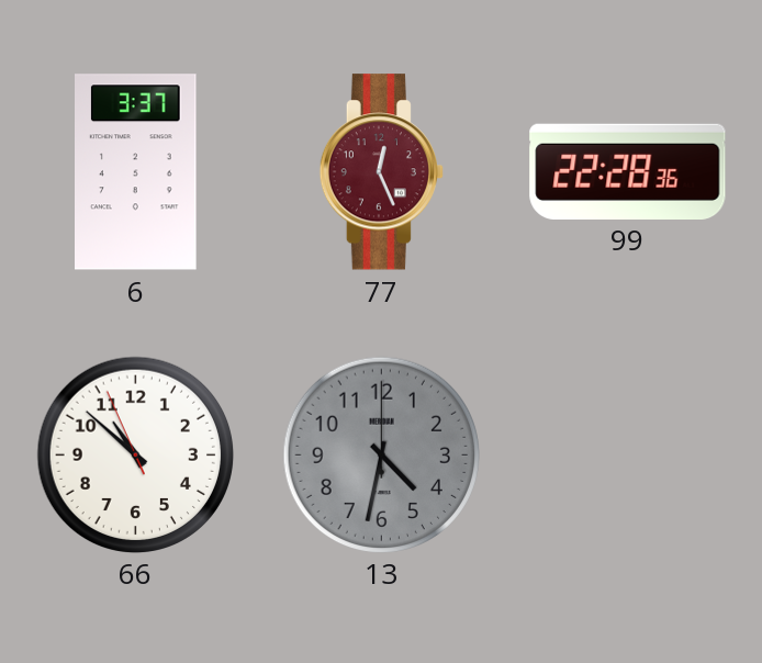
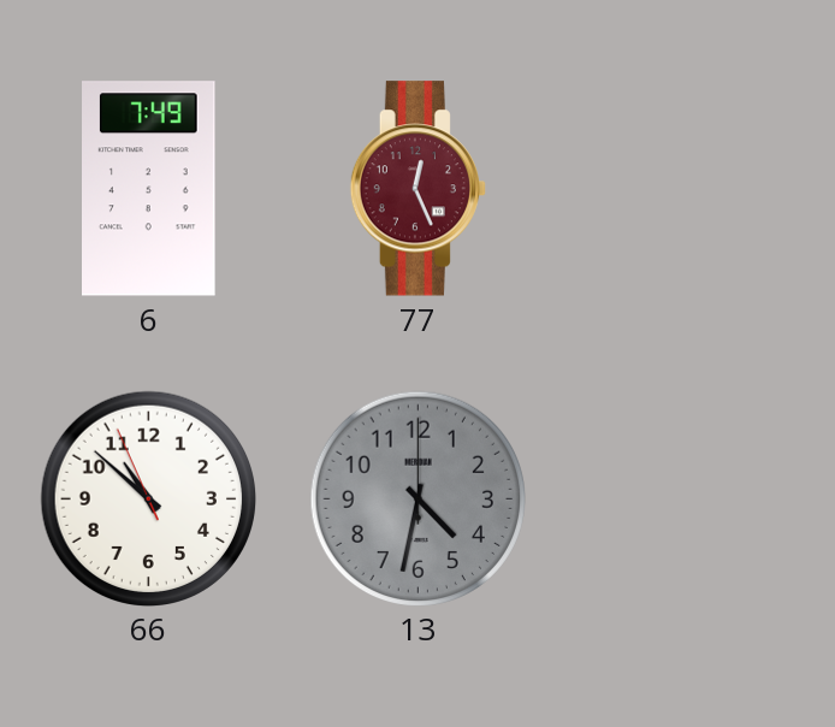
6: 3:37 -> 7:49
99: 22:28 -> none
